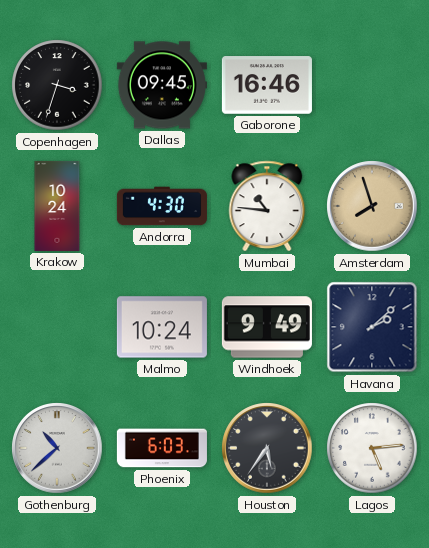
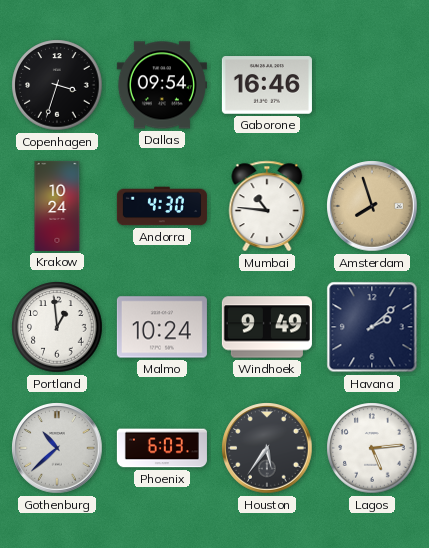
Dallas: 09:45 -> 09:54
Portland: none -> 12:59
